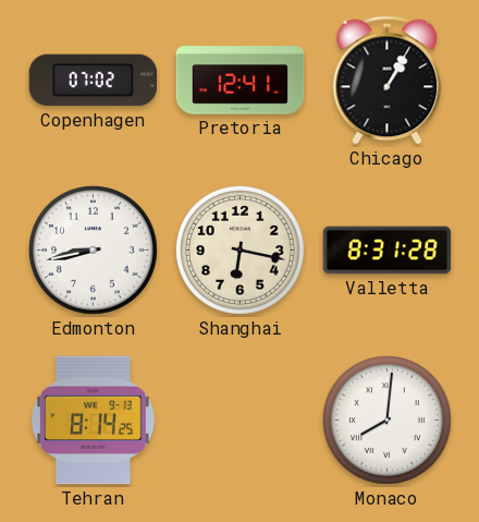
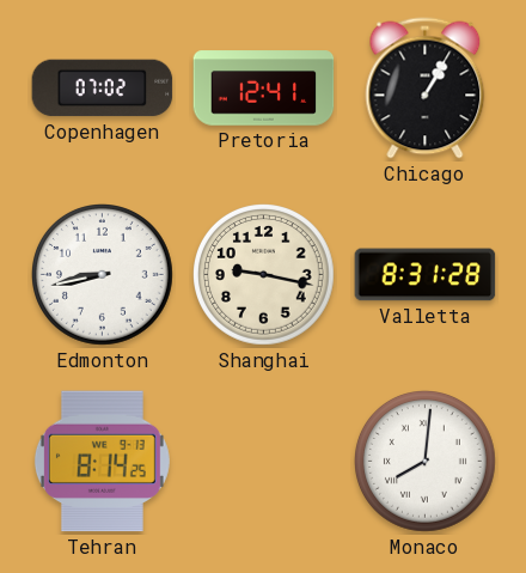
Shanghai: 6:17 -> 9:17
